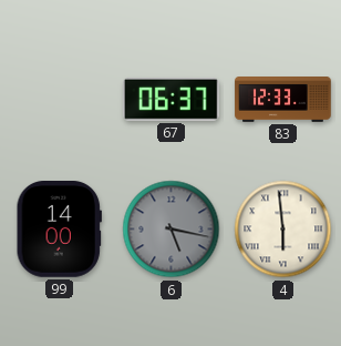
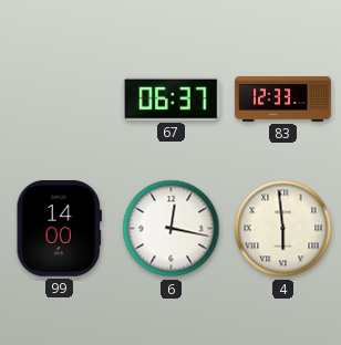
6: 5:17 -> 12:17
6 dial: grey -> white
